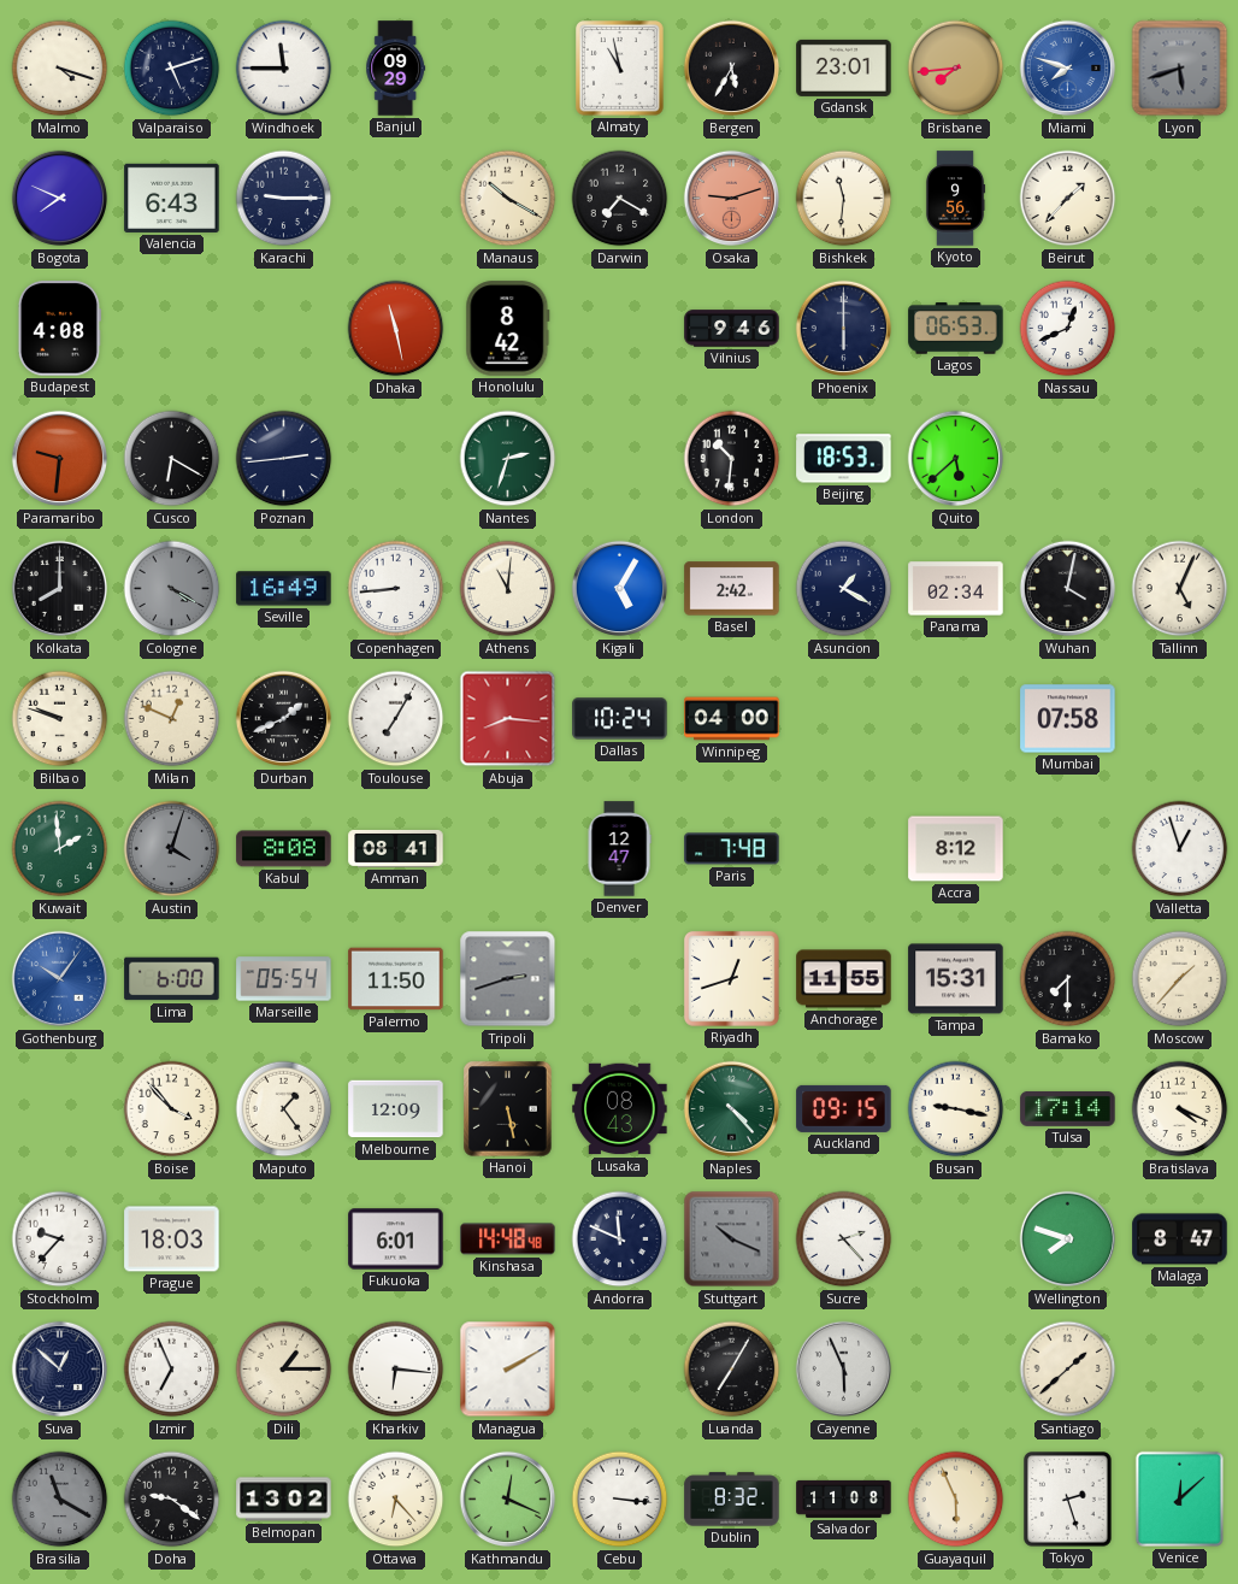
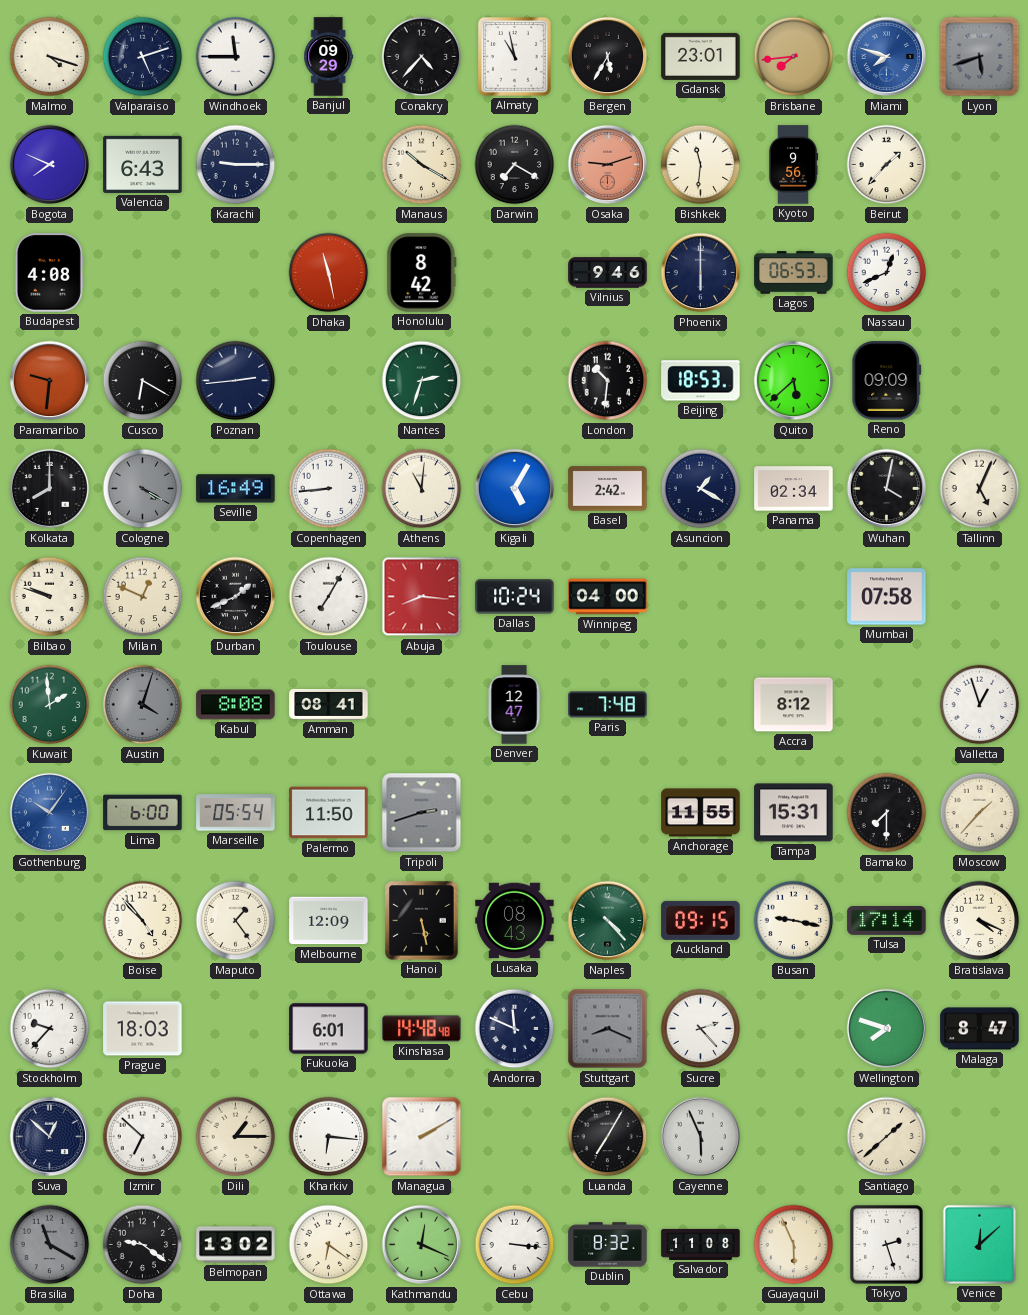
Conakry: none -> 4:37
Reno: none -> 09:09
Riyadh: 12:42 -> none
Boise: 3:53 -> 4:53
Stuttgart: 10:19 -> 8:19
Izmir: 6:56 -> 6:52
Ottawa: 6:23 -> 6:21
